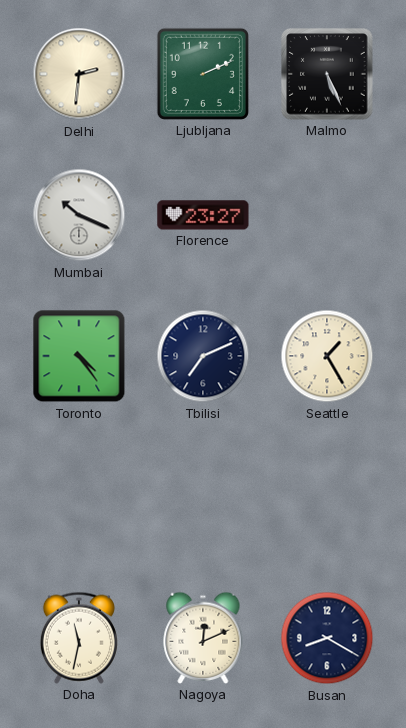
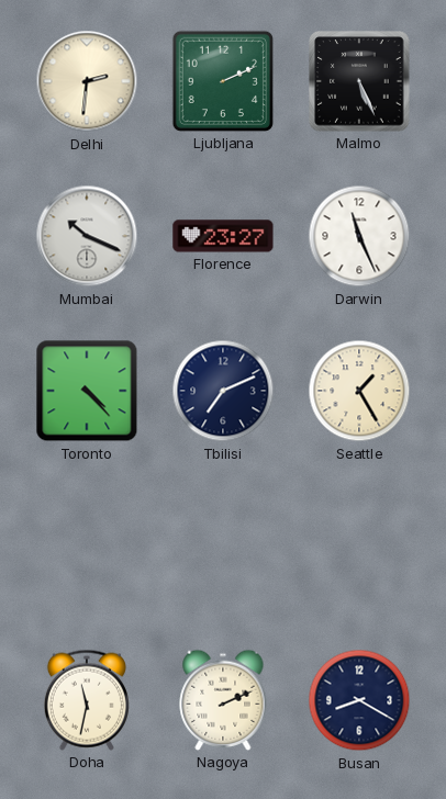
Darwin: none -> 11:26
Toronto: 4:24 -> 4:23
Nagoya: 12:11 -> 2:11
